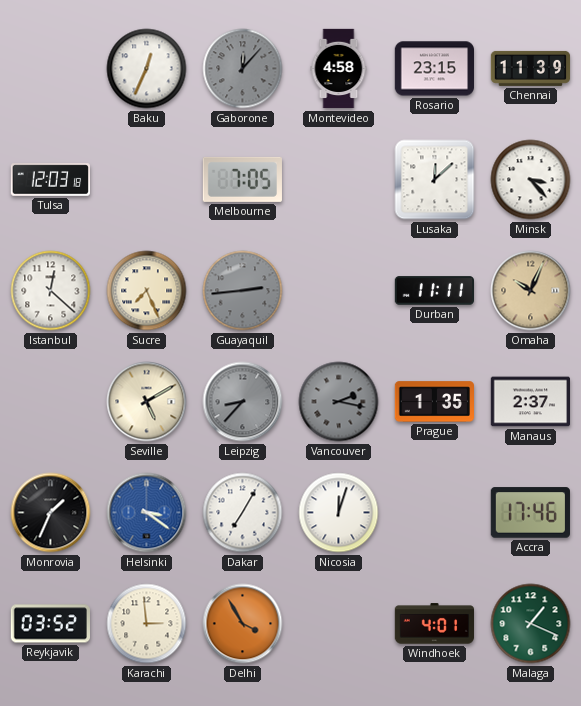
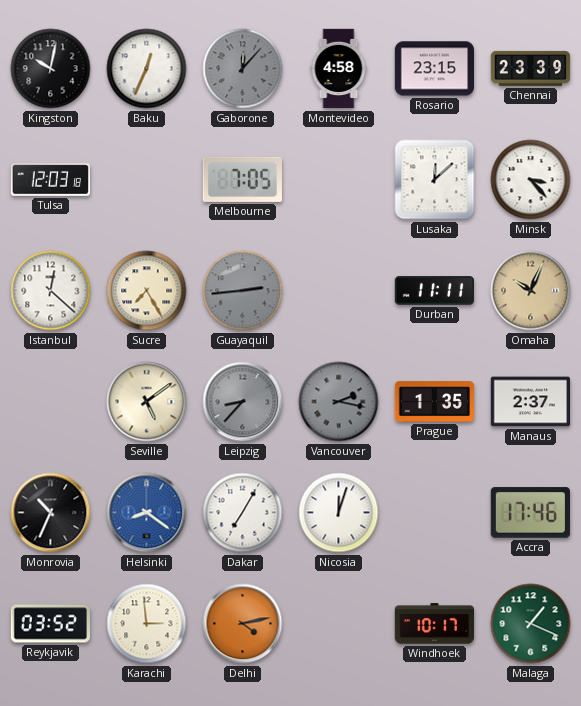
Kingston: none -> 10:02
Chennai: 11:39 -> 23:39
Sucre: 7:26 -> 7:25
Seville: 5:10 -> 5:09
Monrovia: 1:34 -> 10:34
Helsinki: 3:21 -> 8:21
Delhi: 3:55 -> 4:13
Windhoek: 4:01 -> 10:17
